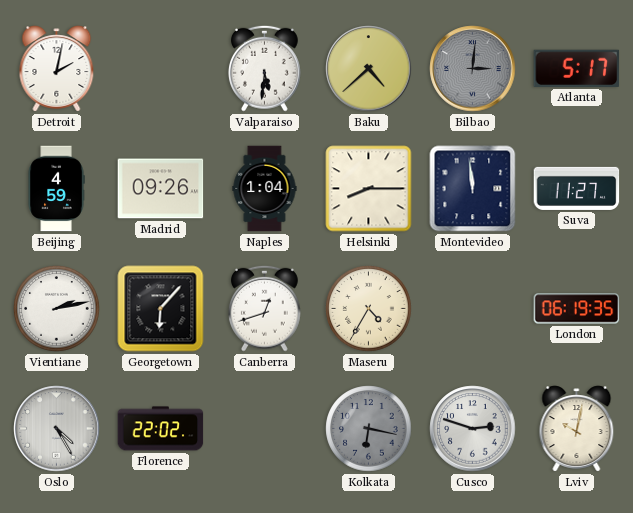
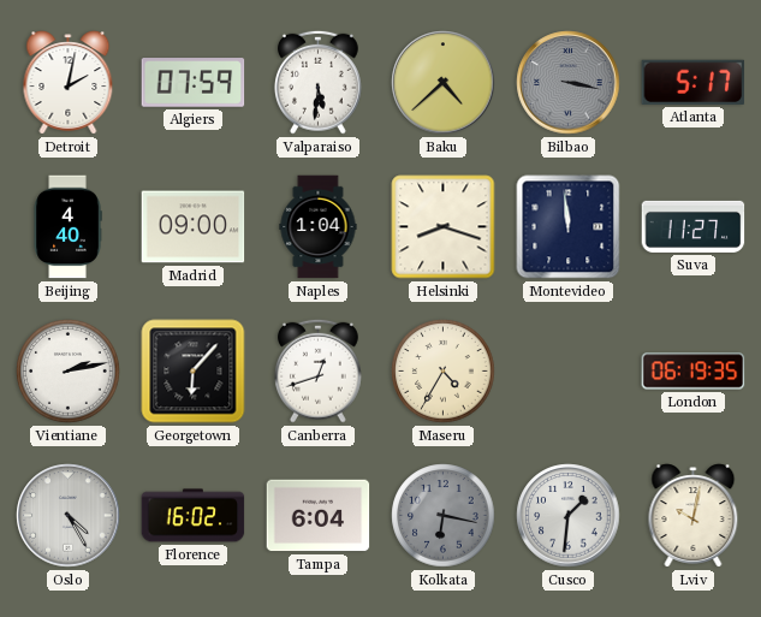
Algiers: none -> 07:59
Bilbao: 3:01 -> 3:17
Beijing: 4:59 -> 4:40
Madrid: 09:26 -> 09:00
Helsinki: 8:15 -> 8:18
Florence: 22:02 -> 16:02
Tampa: none -> 6:04
Cusco: 2:48 -> 1:31
